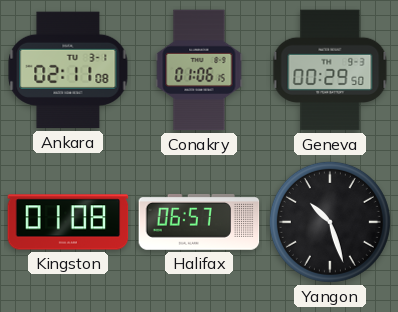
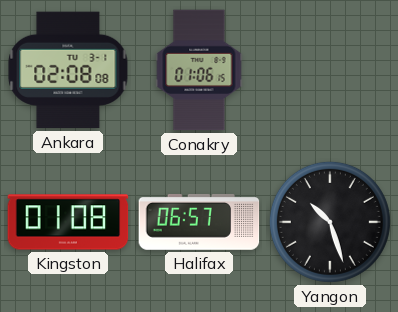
Ankara: 02:11 -> 02:08
Geneva: 00:29 -> none
